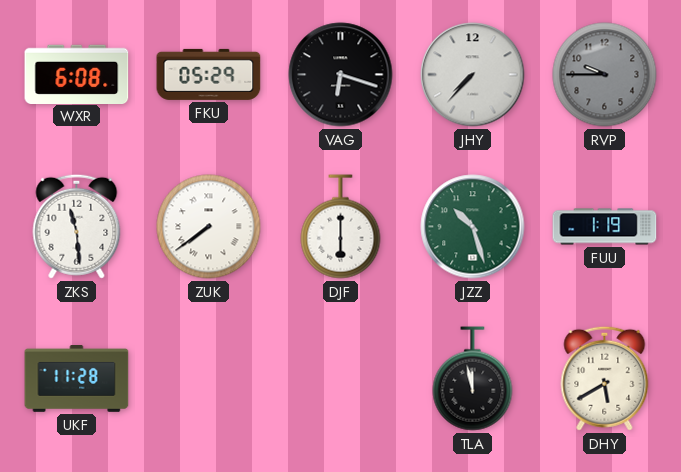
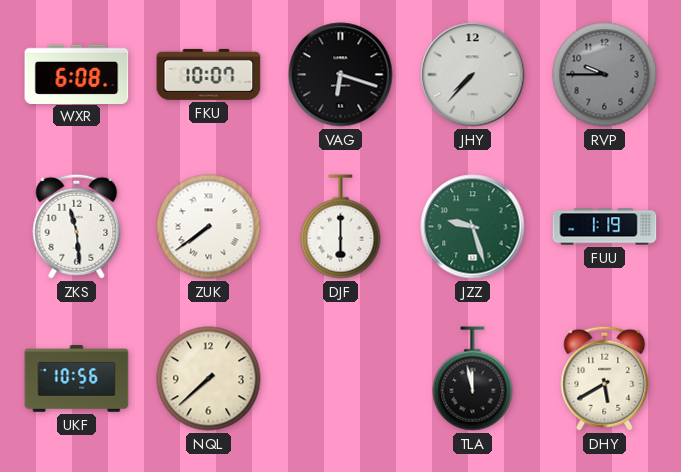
FKU: 05:29 -> 10:07
JZZ: 10:27 -> 9:27
UKF: 11:28 -> 10:56
NQL: none -> 7:38
